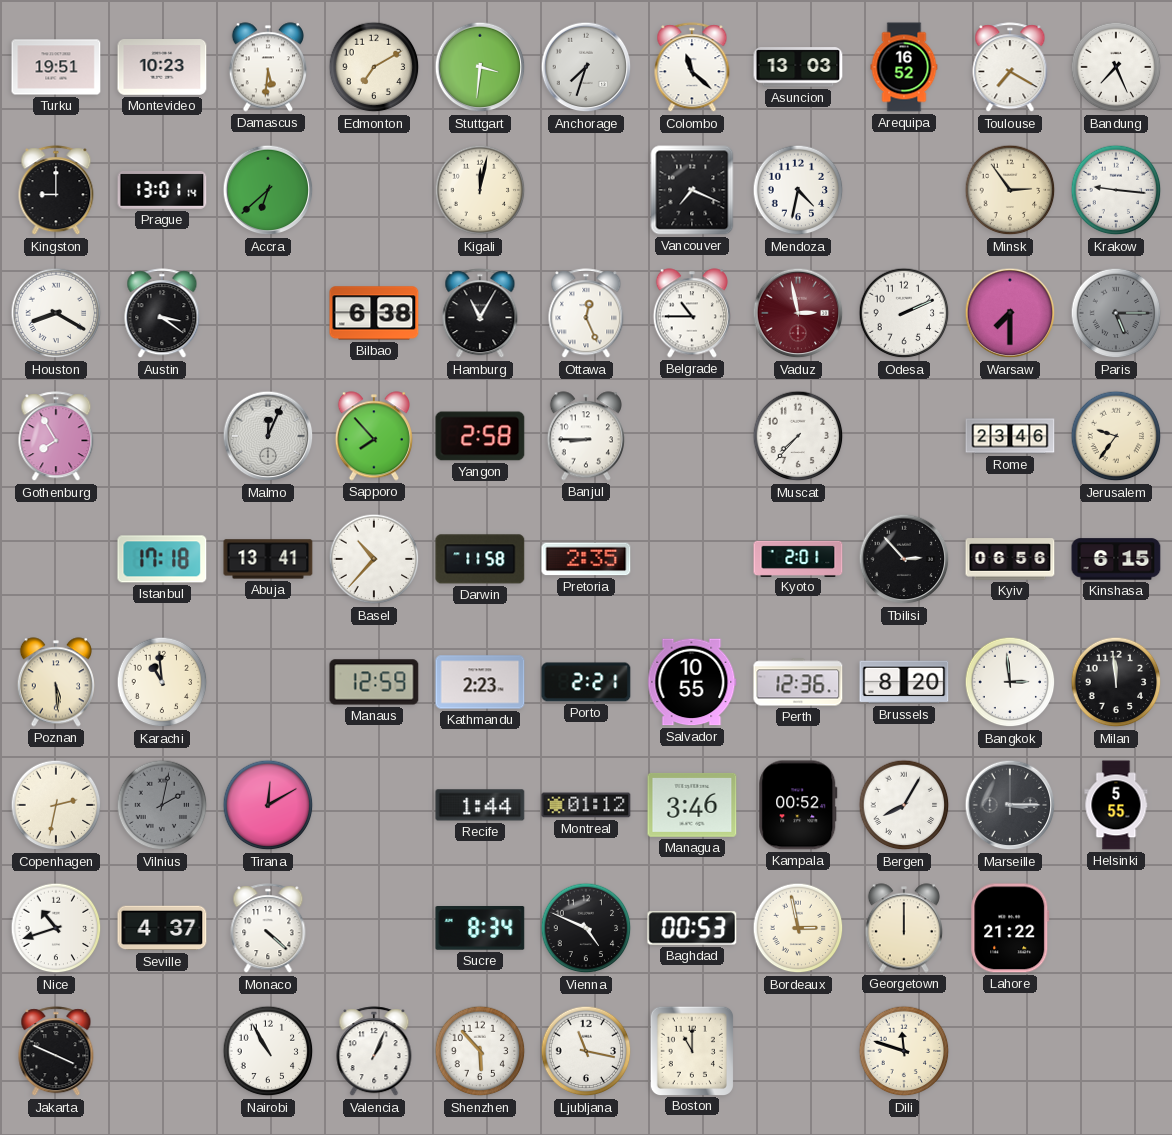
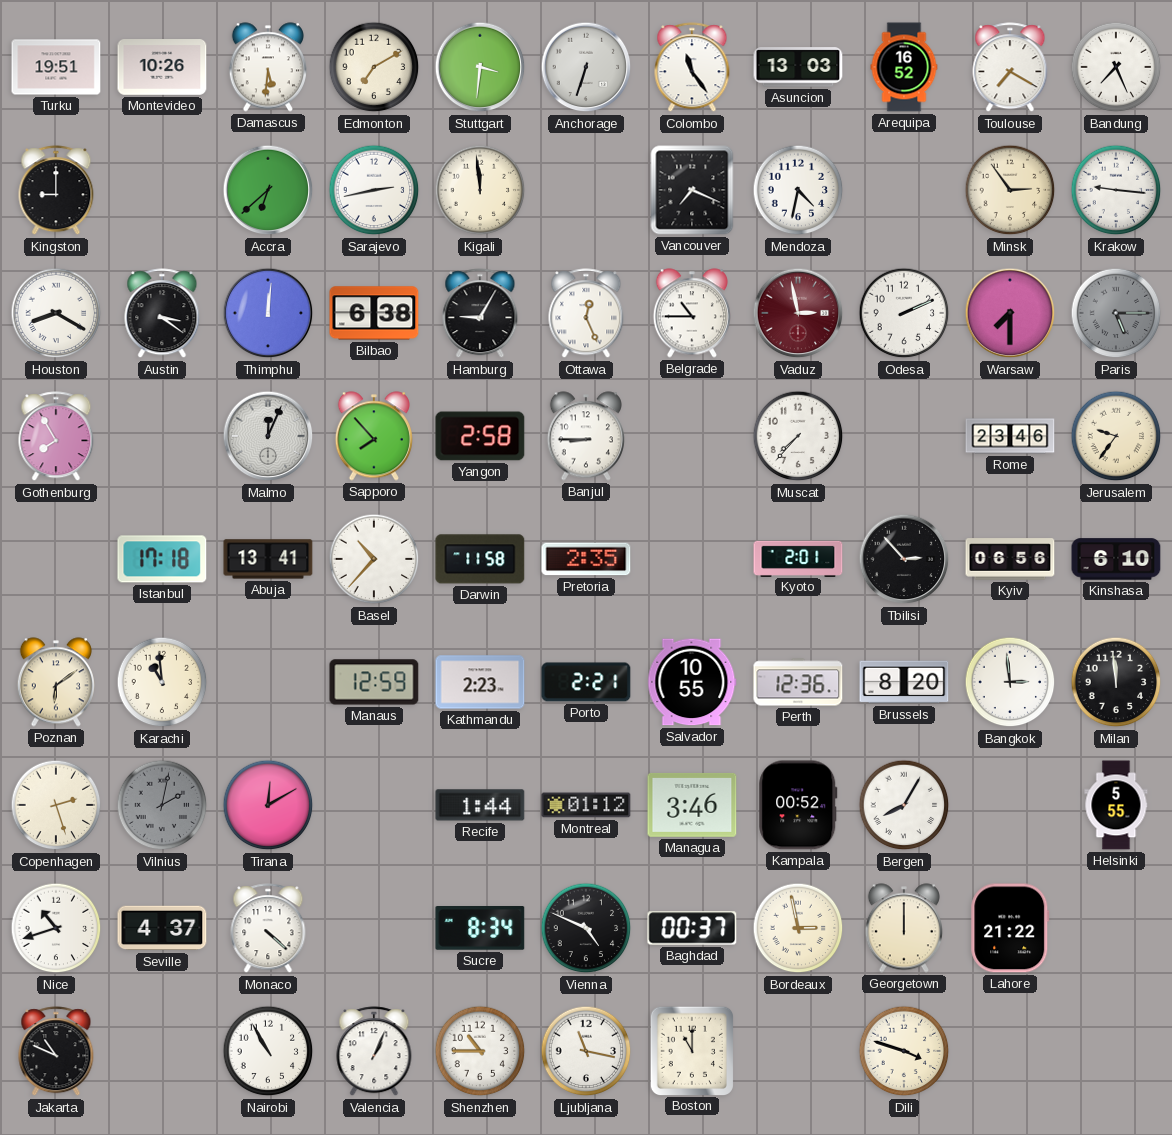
Montevideo: 10:23 -> 10:26
Anchorage: 7:33 -> 6:33
Colombo: 11:22 -> 11:24
Prague: 13:01 -> none
Sarajevo: none -> 2:43
Kigali: 12:02 -> 11:59
Thimphu: none -> 12:01
Hamburg: 11:05 -> 9:05
Kinshasa: 6:15 -> 6:10
Poznan: 5:29 -> 6:09
Copenhagen: 2:32 -> 2:27
Marseille: 3:15 -> none
Baghdad: 00:53 -> 00:37
Jakarta: 3:49 -> 10:49
Shenzhen: 5:53 -> 10:45
Dili: 11:48 -> 3:48
